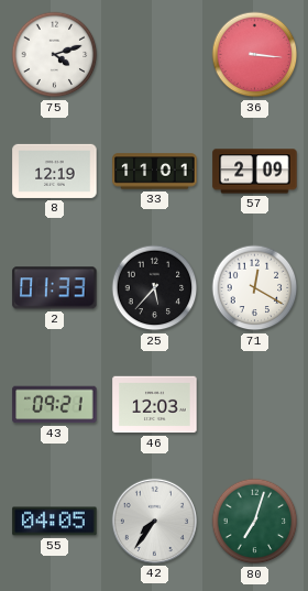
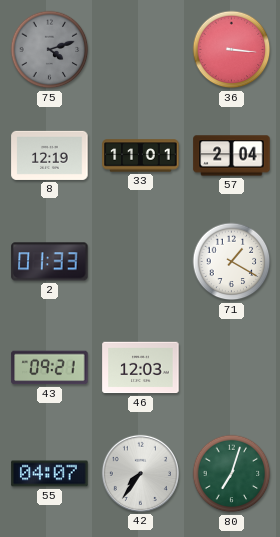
75 dial: white -> grey
57: 2:09 -> 2:04
25: 5:37 -> none
71: 12:20 -> 1:20
55: 04:05 -> 04:07
